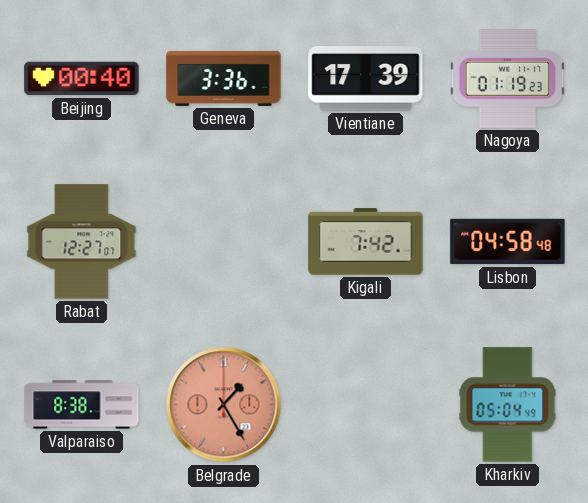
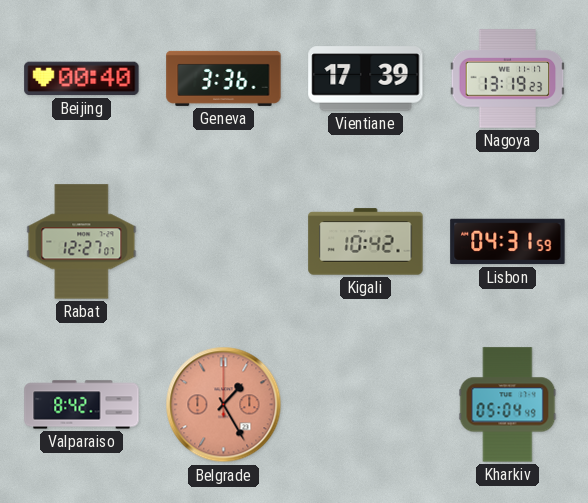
Nagoya: 01:19 -> 13:19
Kigali: 7:42 -> 10:42
Lisbon: 04:58 -> 04:31
Valparaiso: 8:38 -> 8:42
